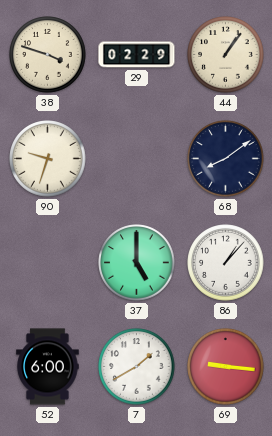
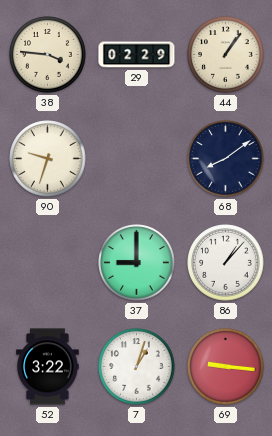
38: 3:48 -> 3:46
37: 5:00 -> 9:00
52: 6:00 -> 3:22
7: 1:40 -> 1:03
